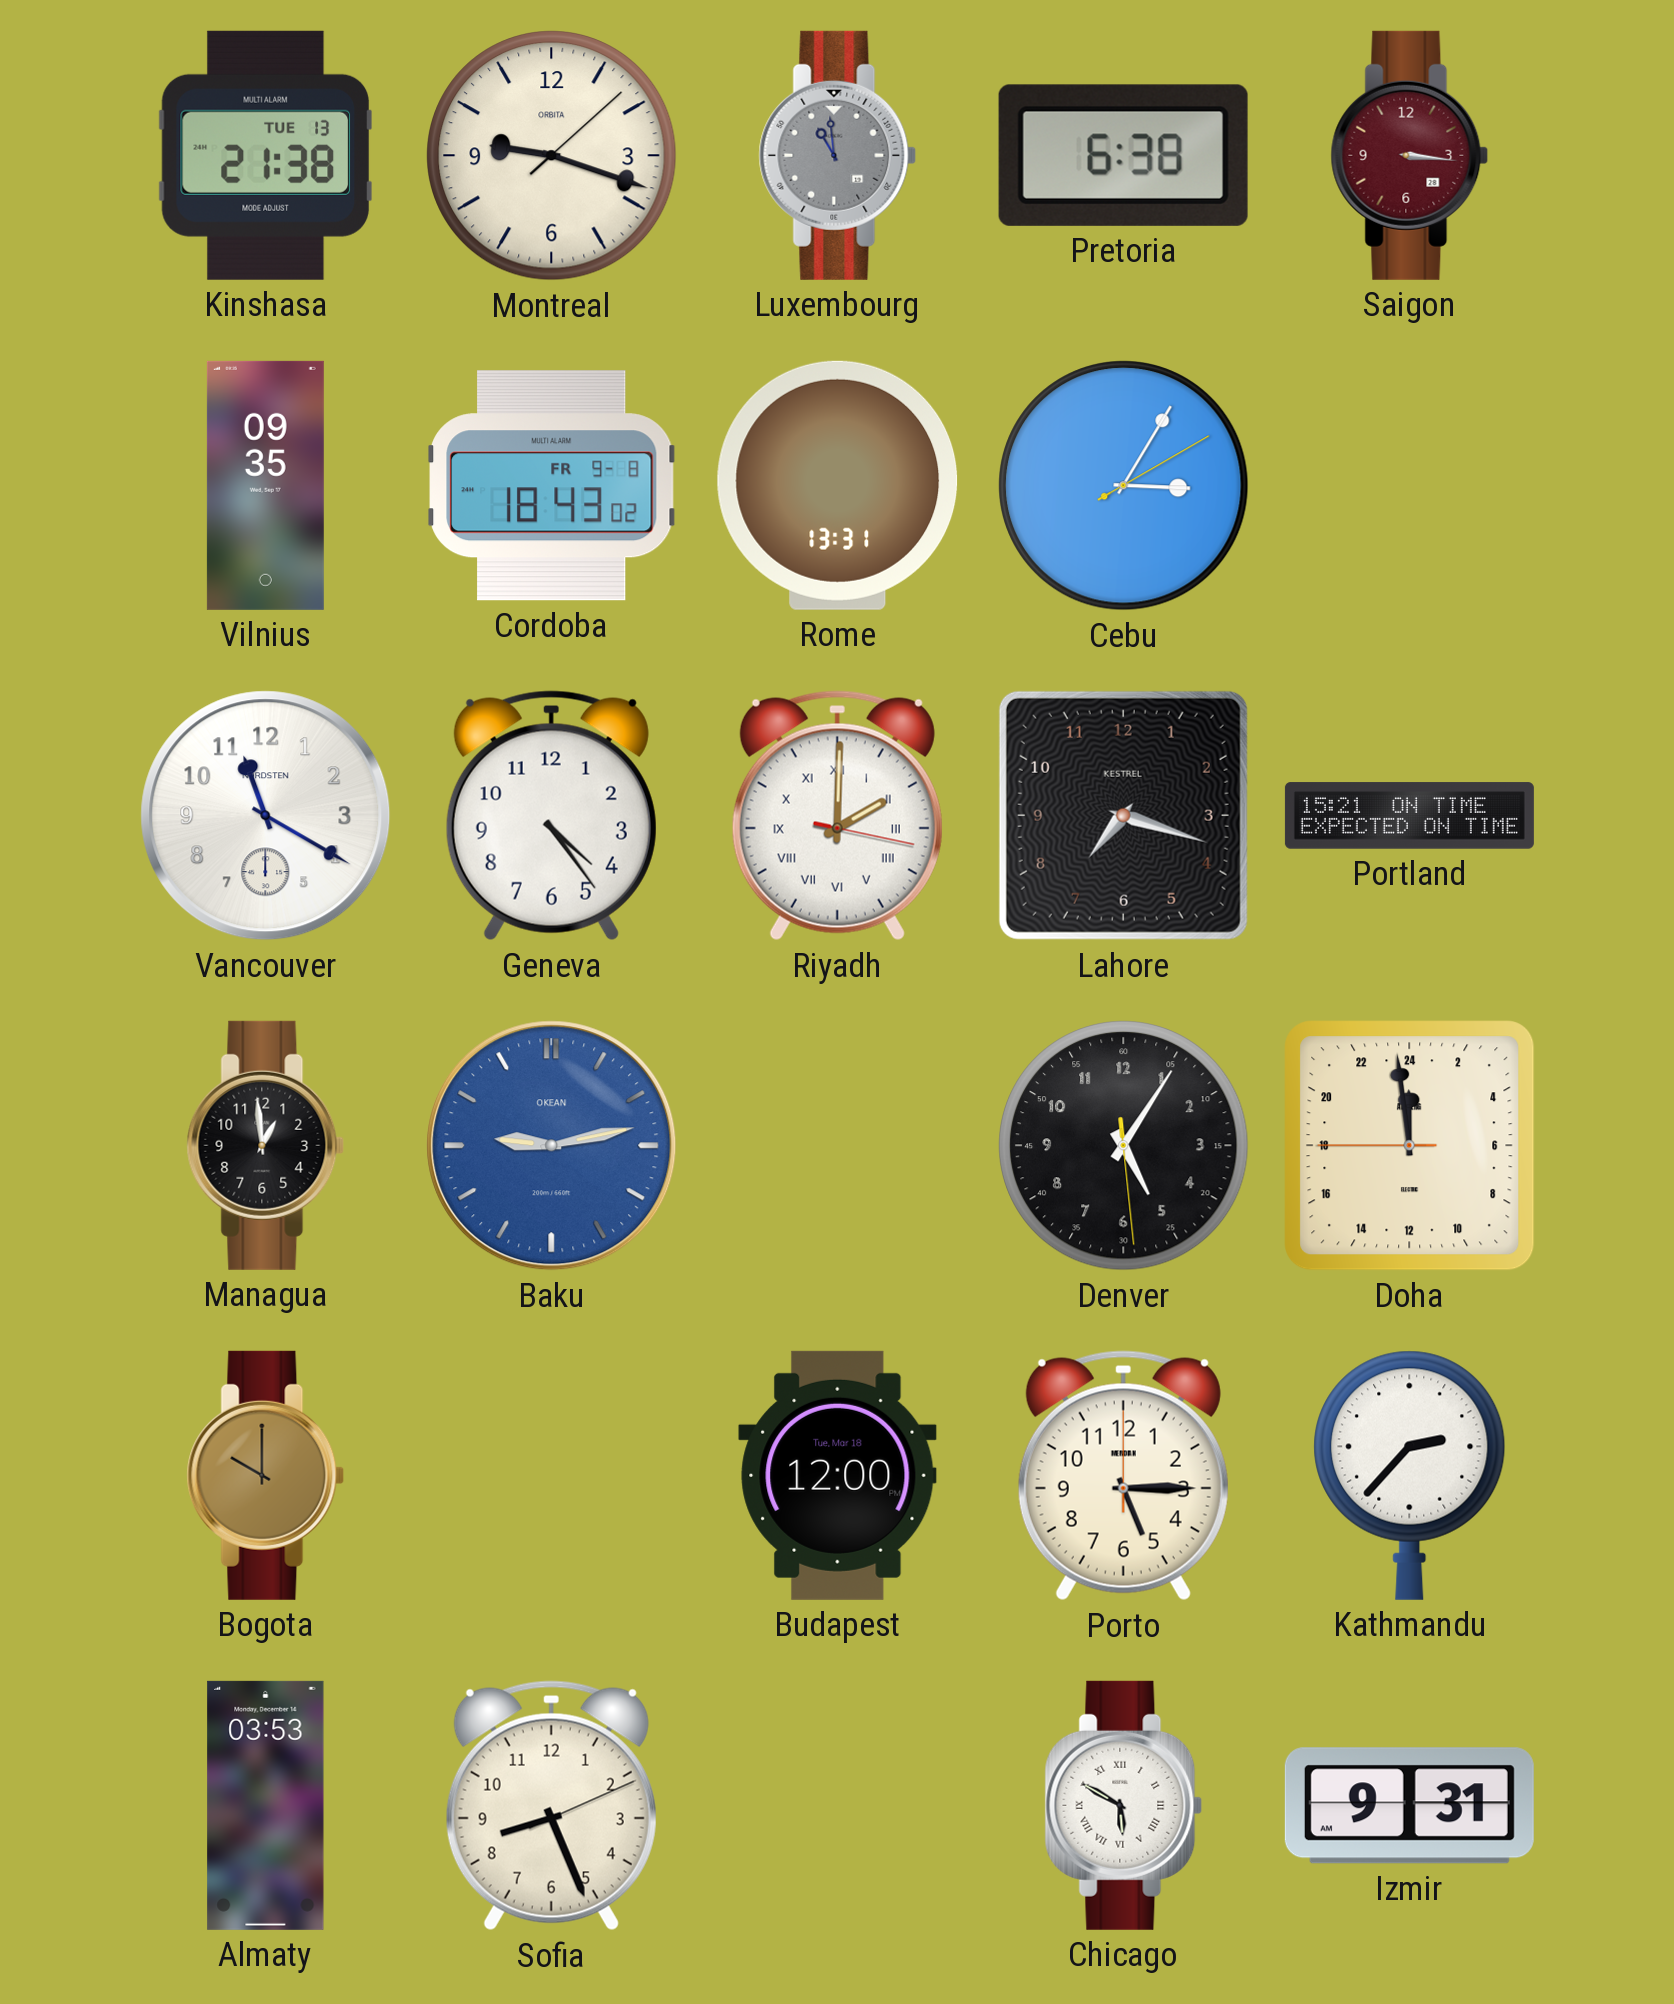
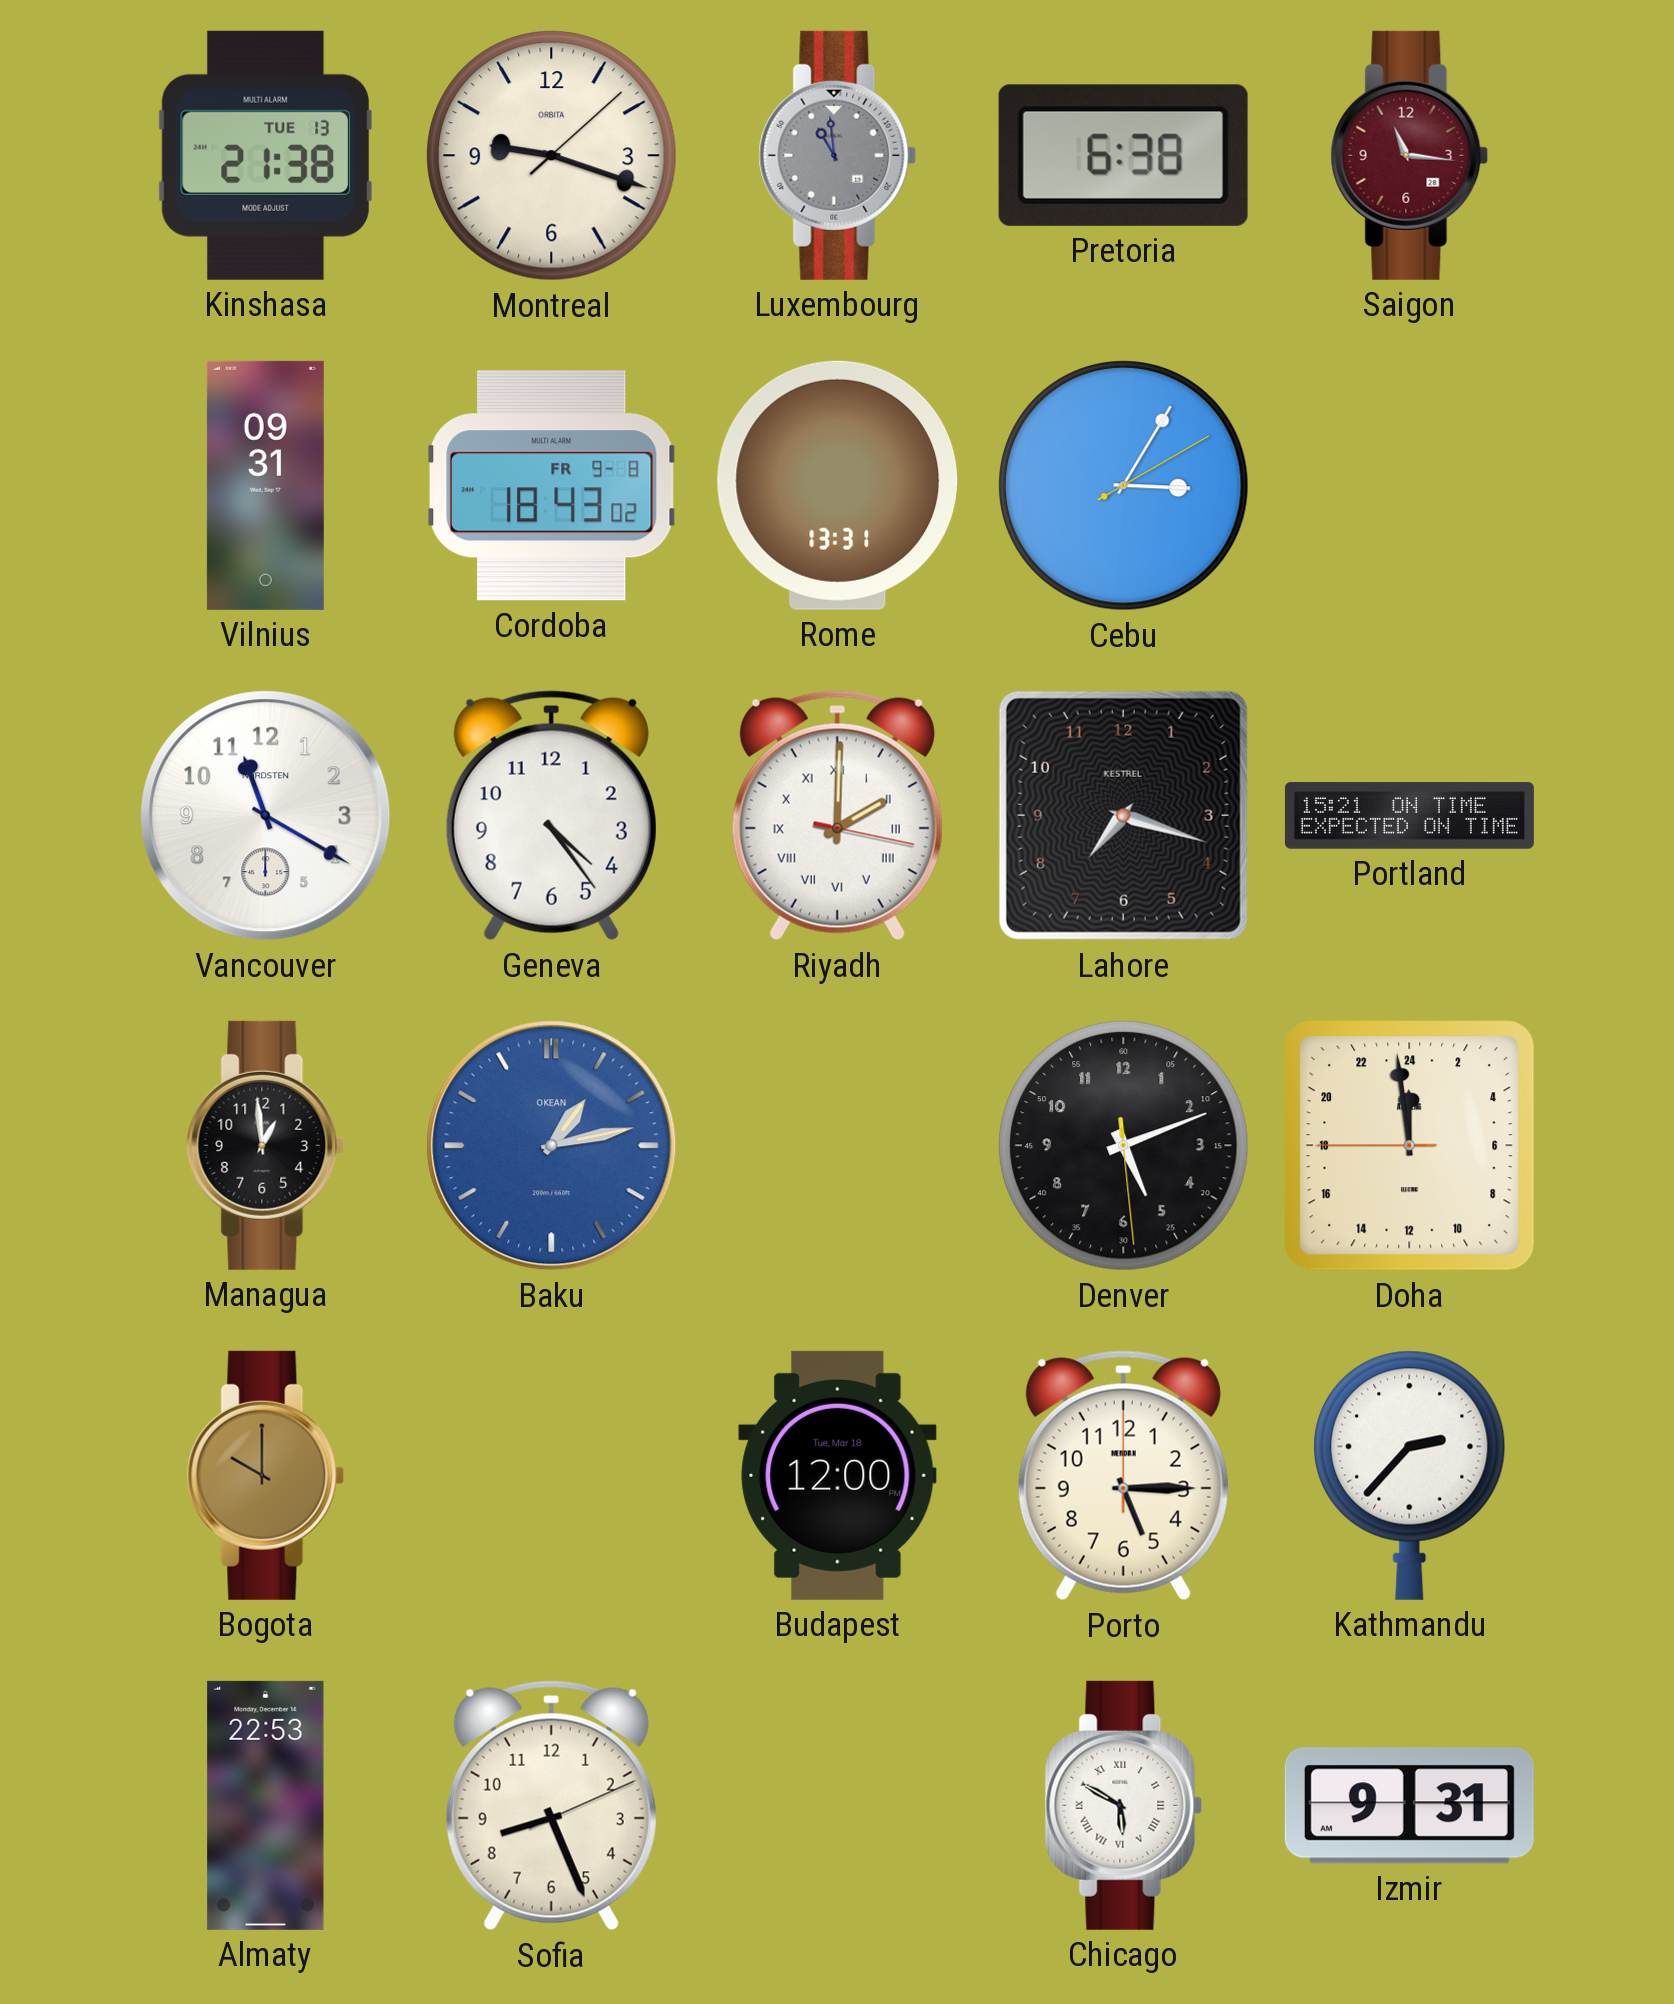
Saigon: 3:16 -> 11:16
Vilnius: 09:35 -> 09:31
Baku: 9:13 -> 1:13
Denver: 5:05 -> 5:11
Almaty: 03:53 -> 22:53
